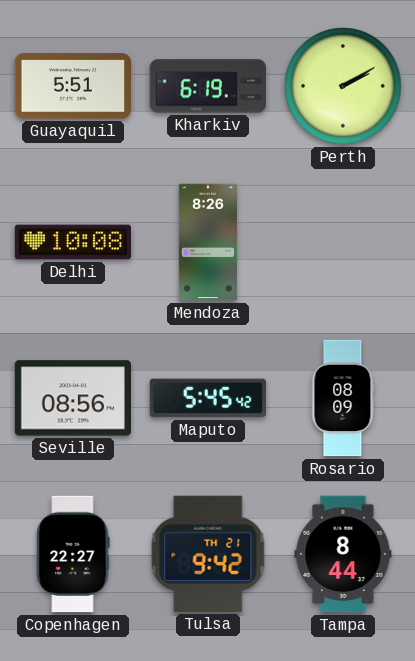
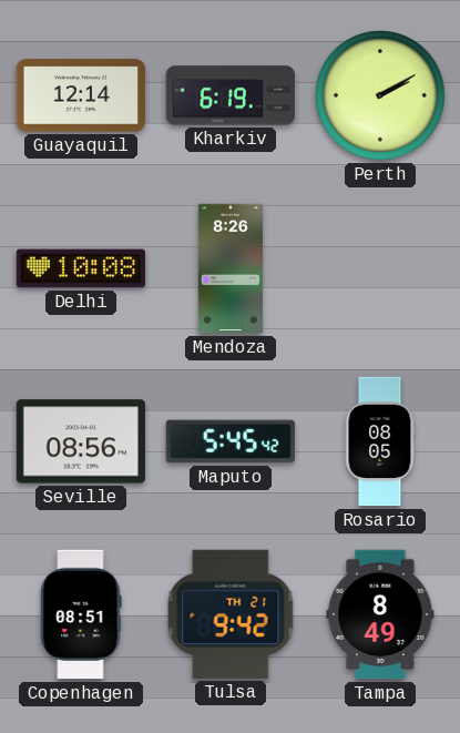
Guayaquil: 5:51 -> 12:14
Rosario: 08:09 -> 08:05
Copenhagen: 22:27 -> 08:51
Tampa: 8:44 -> 8:49
